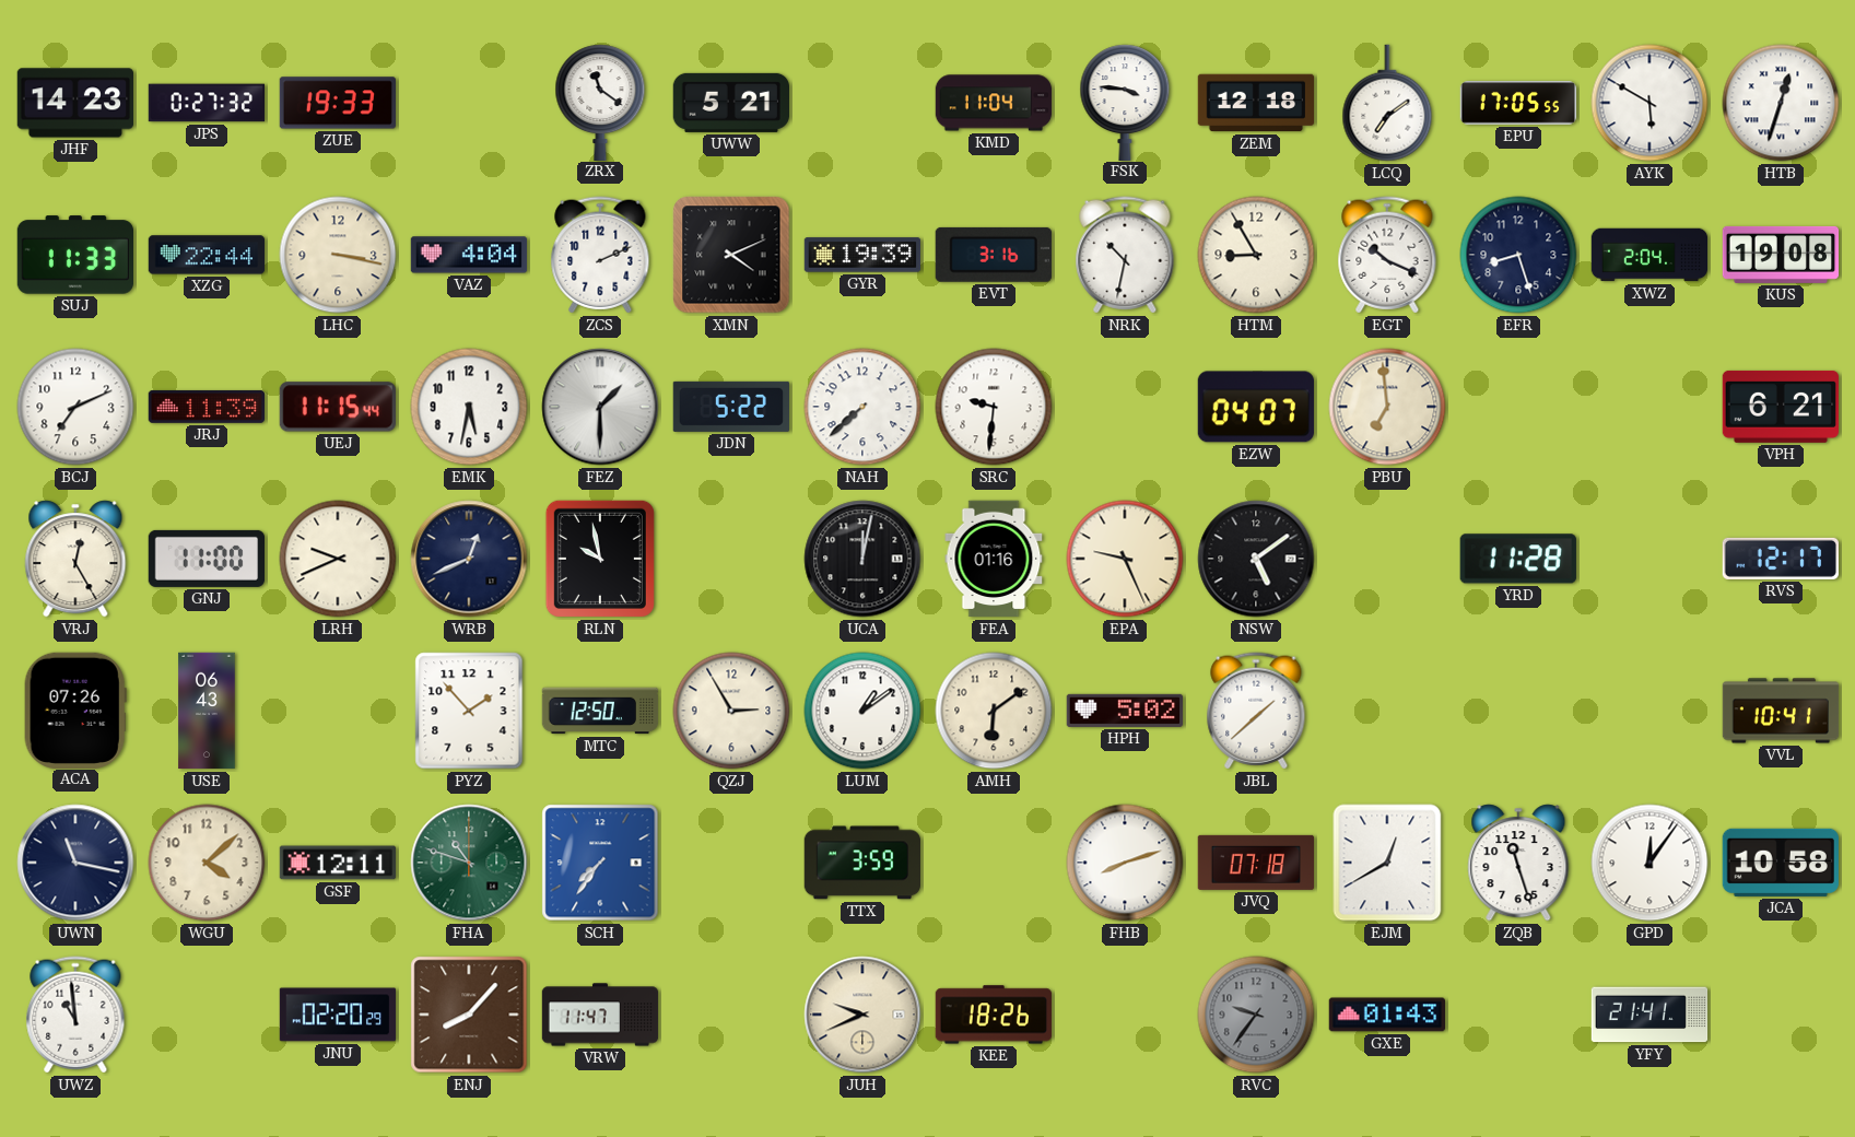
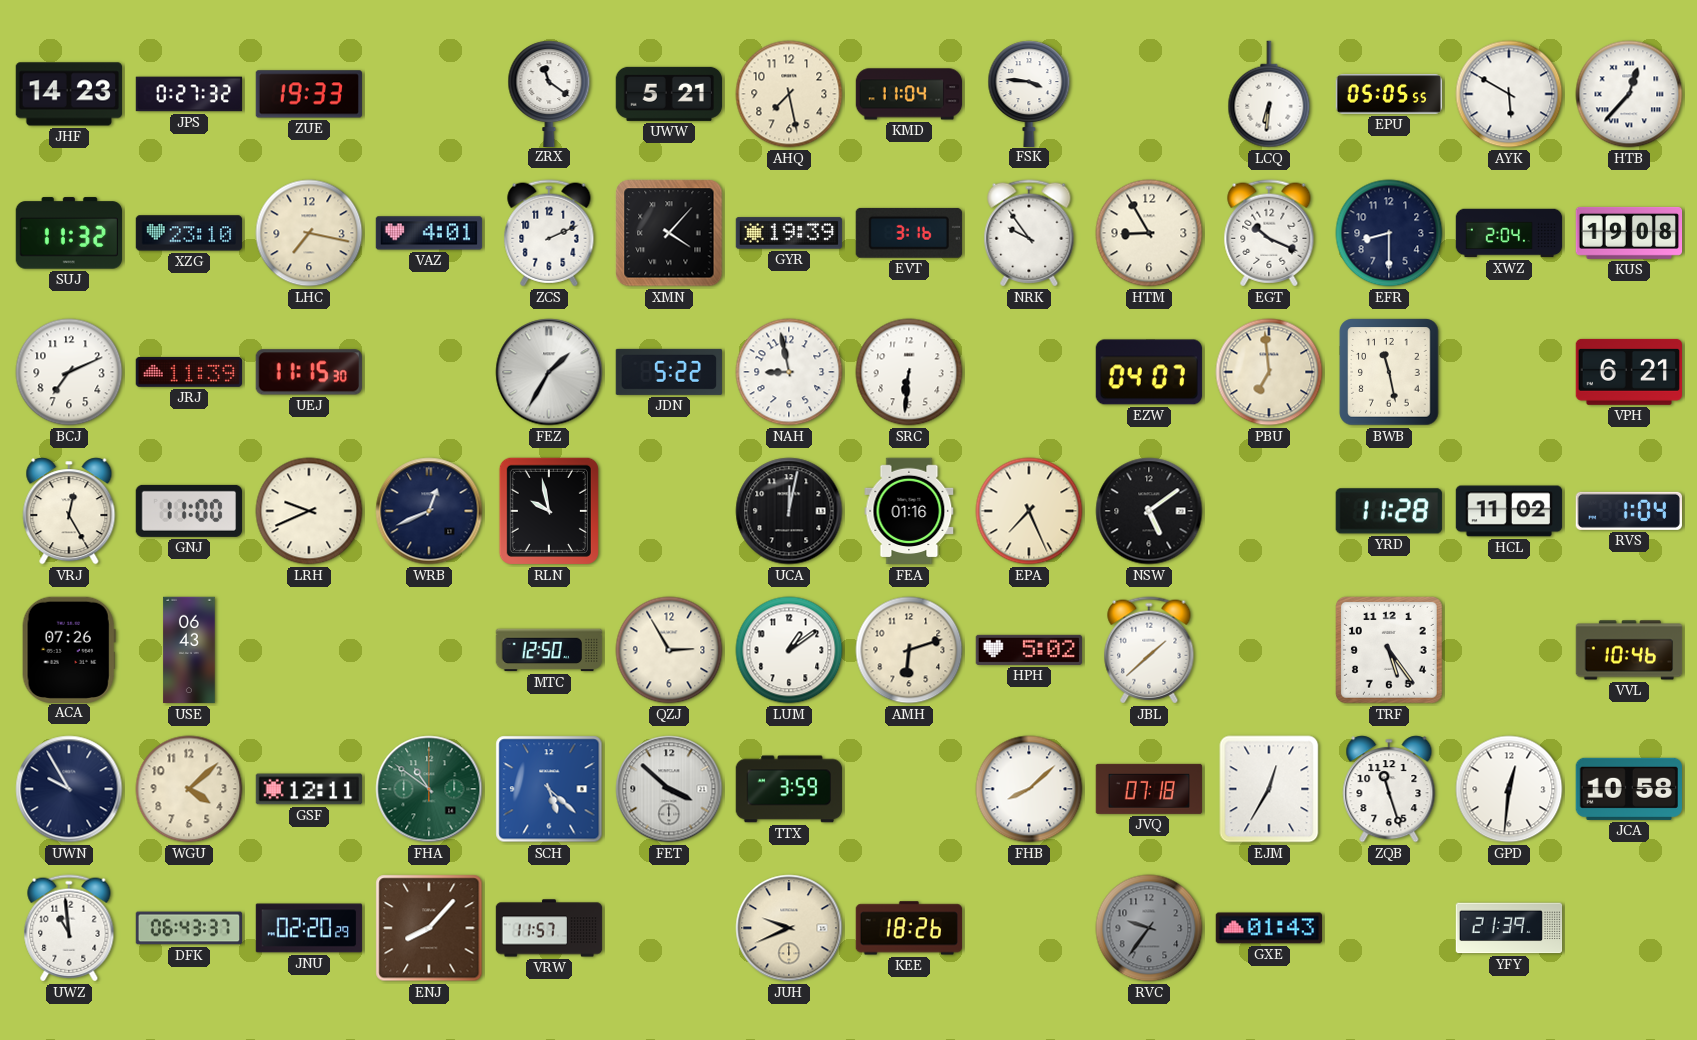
AHQ: none -> 7:28
ZEM: 12:18 -> none
LCQ: 7:09 -> 6:31
EPU: 17:05 -> 05:05
HTB: 12:33 -> 12:37
SUJ: 11:33 -> 11:32
XZG: 22:44 -> 23:10
LHC: 3:17 -> 7:17
VAZ: 4:04 -> 4:01
XMN: 4:11 -> 4:07
NRK: 10:32 -> 9:54
EFR: 8:27 -> 8:30
UEJ: 11:15:44 -> 11:15:30
EMK: 5:32 -> none
FEZ: 1:30 -> 1:35
NAH: 7:38 -> 8:58
SRC: 9:31 -> 6:31
BWB: none -> 11:28
EPA: 9:26 -> 7:26
HCL: none -> 11:02
RVS: 12:17 -> 1:04
PYZ: 1:53 -> none
AMH: 6:09 -> 6:12
TRF: none -> 5:24
VVL: 10:41 -> 10:46
UWN: 11:17 -> 9:55
FHA: 10:48 -> 10:51
SCH: 7:36 -> 5:22
FET: none -> 3:52
FHB: 8:12 -> 8:08
EJM: 12:40 -> 12:35
GPD: 12:06 -> 12:31
DFK: none -> 06:43
VRW: 11:47 -> 11:57
YFY: 21:41 -> 21:39
